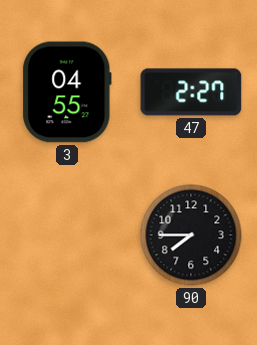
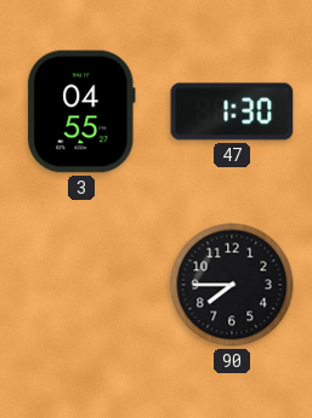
47: 2:27 -> 1:30
